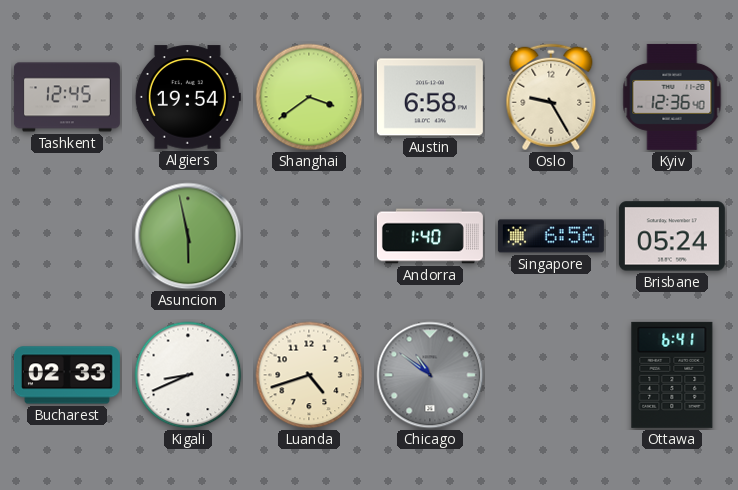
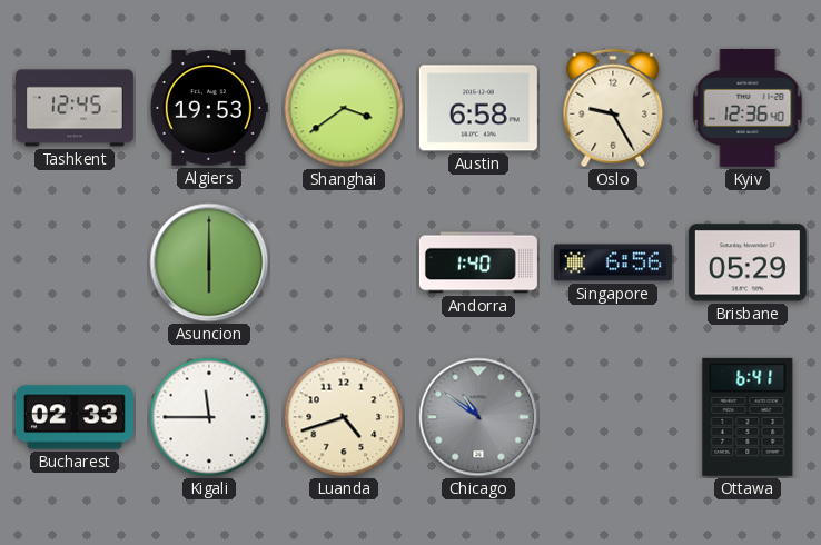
Algiers: 19:54 -> 19:53
Asuncion: 5:58 -> 6:00
Brisbane: 05:24 -> 05:29
Kigali: 8:41 -> 11:45
